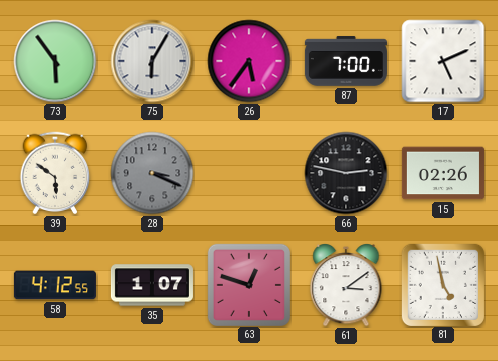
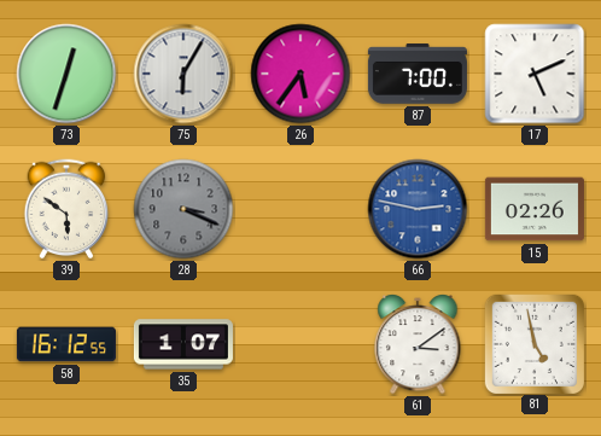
73: 5:54 -> 12:33
66 dial: black -> blue
58: 4:12 -> 16:12
63: 12:48 -> none
